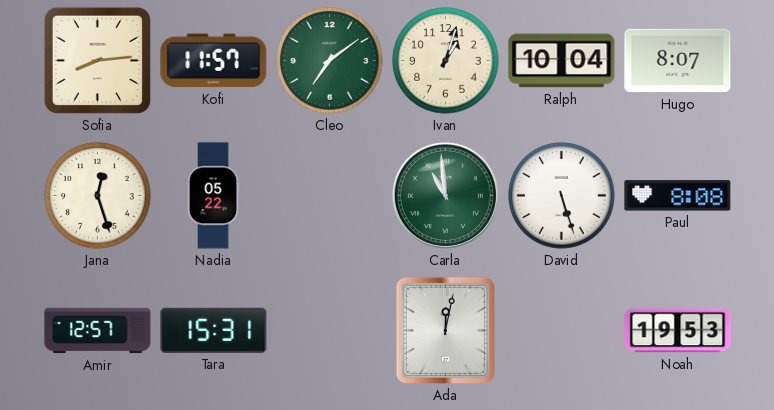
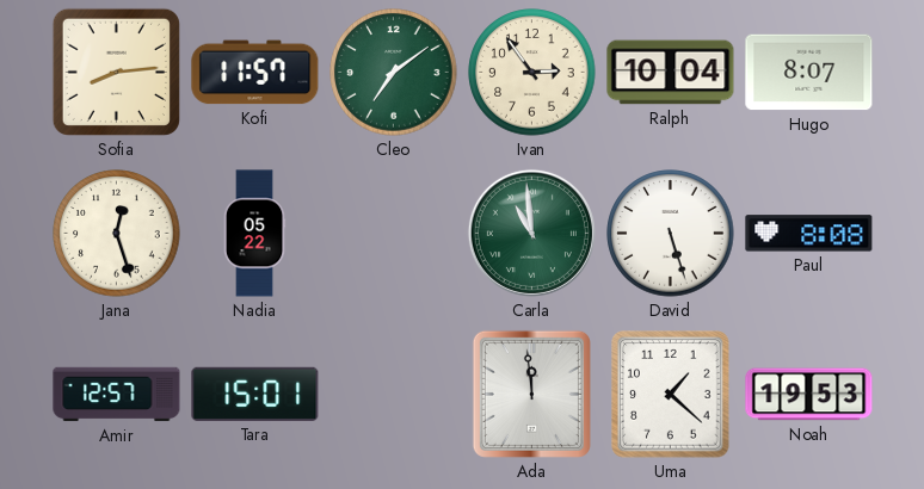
Ivan: 1:03 -> 2:54
Tara: 15:31 -> 15:01
Ada: 12:02 -> 11:59
Uma: none -> 1:22
